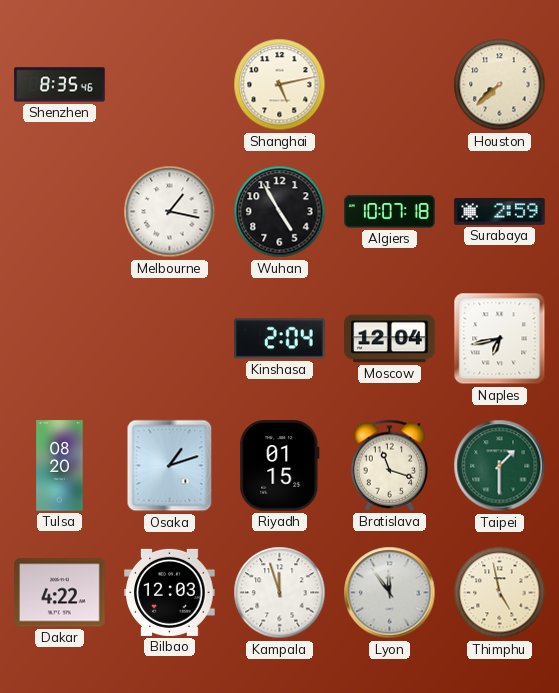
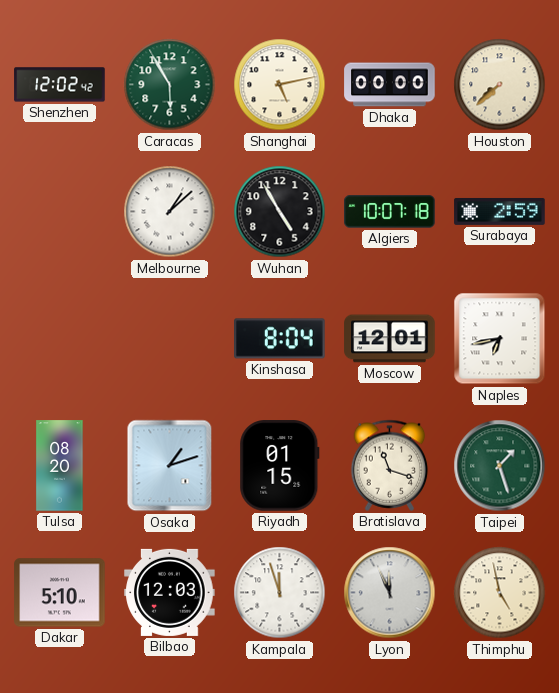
Shenzhen: 8:35 -> 12:02
Caracas: none -> 5:55
Dhaka: none -> 00:00
Melbourne: 1:17 -> 1:08
Kinshasa: 2:04 -> 8:04
Moscow: 12:04 -> 12:01
Taipei: 1:30 -> 1:27
Dakar: 4:22 -> 5:10
Lyon: 11:54 -> 11:56
